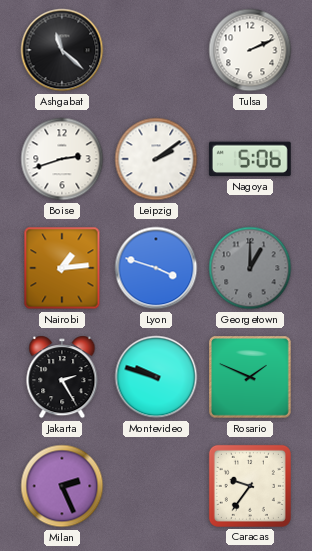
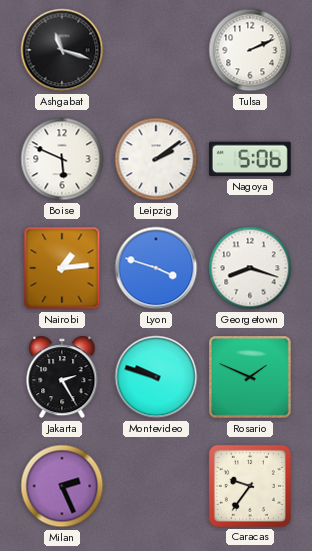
Ashgabat: 11:22 -> 11:18
Boise: 2:42 -> 5:49
Georgetown: 1:00 -> 8:18
Georgetown dial: grey -> white
